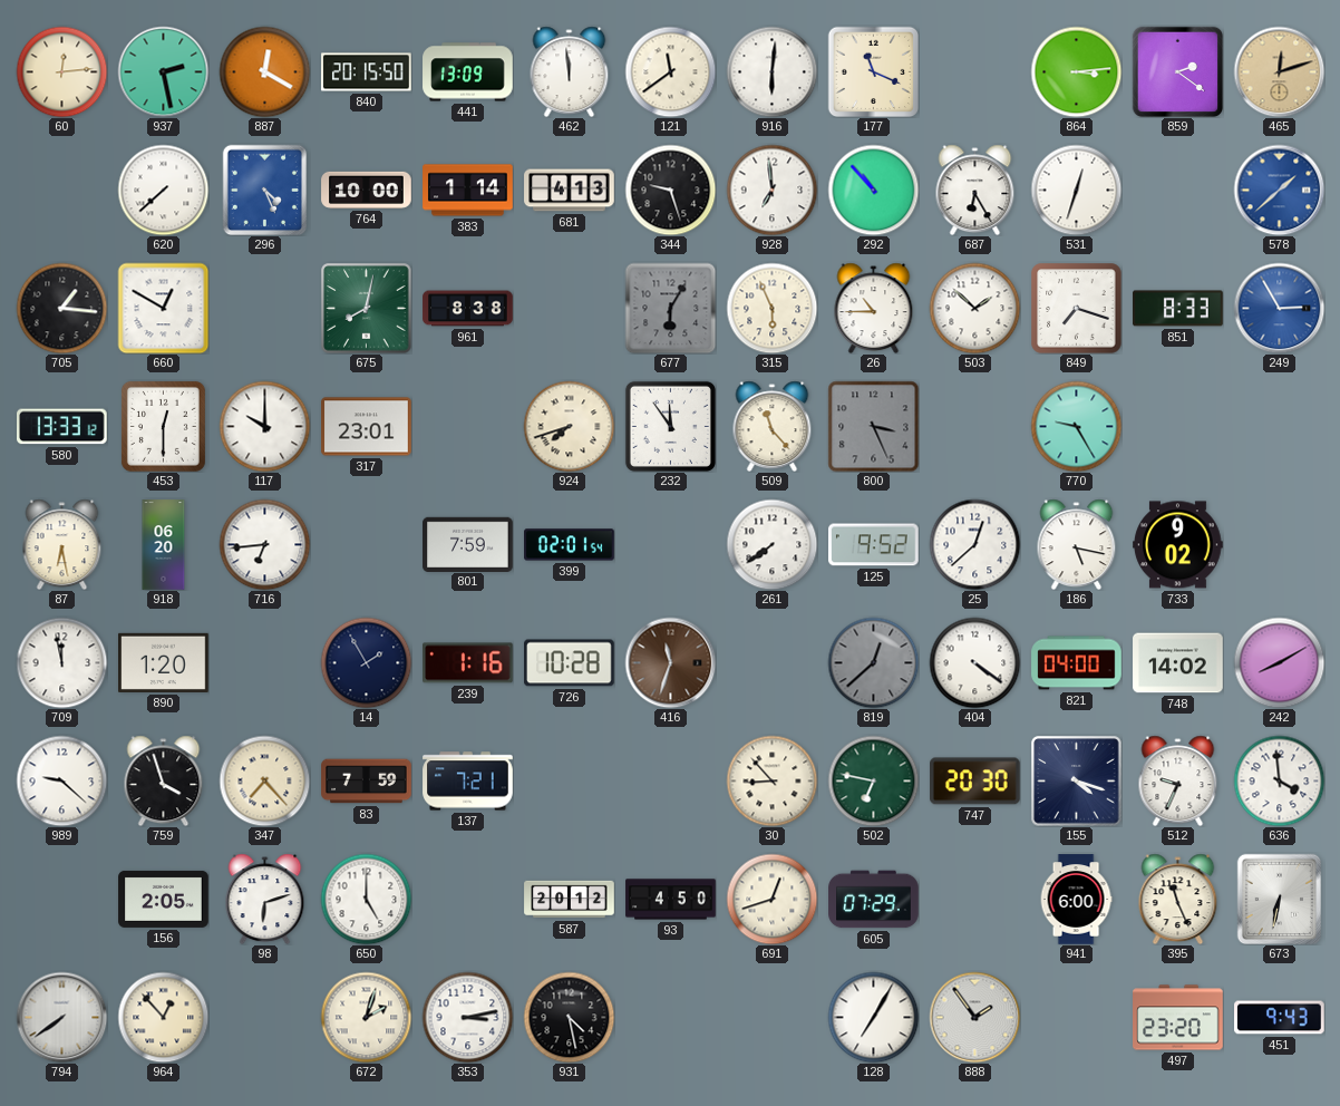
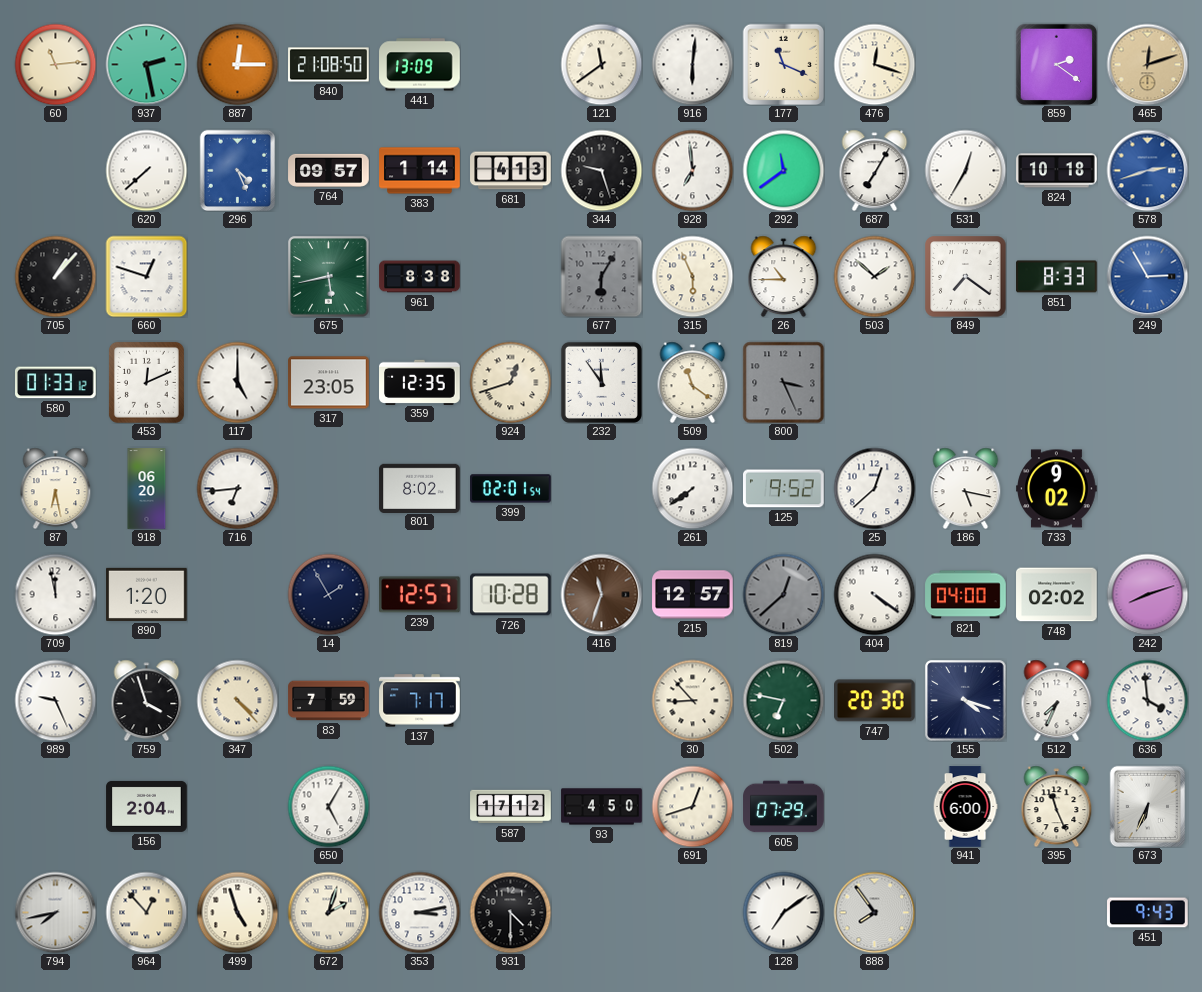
60: 12:14 -> 11:14
887: 12:20 -> 12:15
840: 20:15 -> 21:08
462: 11:59 -> none
476: none -> 12:18
864: 3:14 -> none
764: 10:00 -> 09:57
292: 10:53 -> 11:39
687: 6:25 -> 7:05
531: 12:33 -> 12:35
824: none -> 10:18
578: 1:38 -> 2:42
705: 1:16 -> 1:07
660: 12:50 -> 12:48
675: 8:02 -> 5:43
849: 7:18 -> 7:21
580: 13:33 -> 01:33
453: 12:30 -> 12:11
117: 10:00 -> 5:00
317: 23:01 -> 23:05
359: none -> 12:35
924: 7:42 -> 12:42
509: 11:23 -> 11:21
770: 9:25 -> none
801: 7:59 -> 8:02
239: 1:16 -> 12:57
215: none -> 12:57
748: 14:02 -> 02:02
242: 8:10 -> 8:12
989: 9:22 -> 9:26
347: 7:23 -> 4:23
137: 7:21 -> 7:17
512: 9:34 -> 7:34
156: 2:05 -> 2:04
98: 6:12 -> none
650: 5:00 -> 5:05
587: 20:12 -> 17:12
673: 6:32 -> 6:34
794: 7:39 -> 7:43
499: none -> 4:57
931: 4:28 -> 4:30
128: 7:05 -> 7:09
888: 1:54 -> 7:54
497: 23:20 -> none
